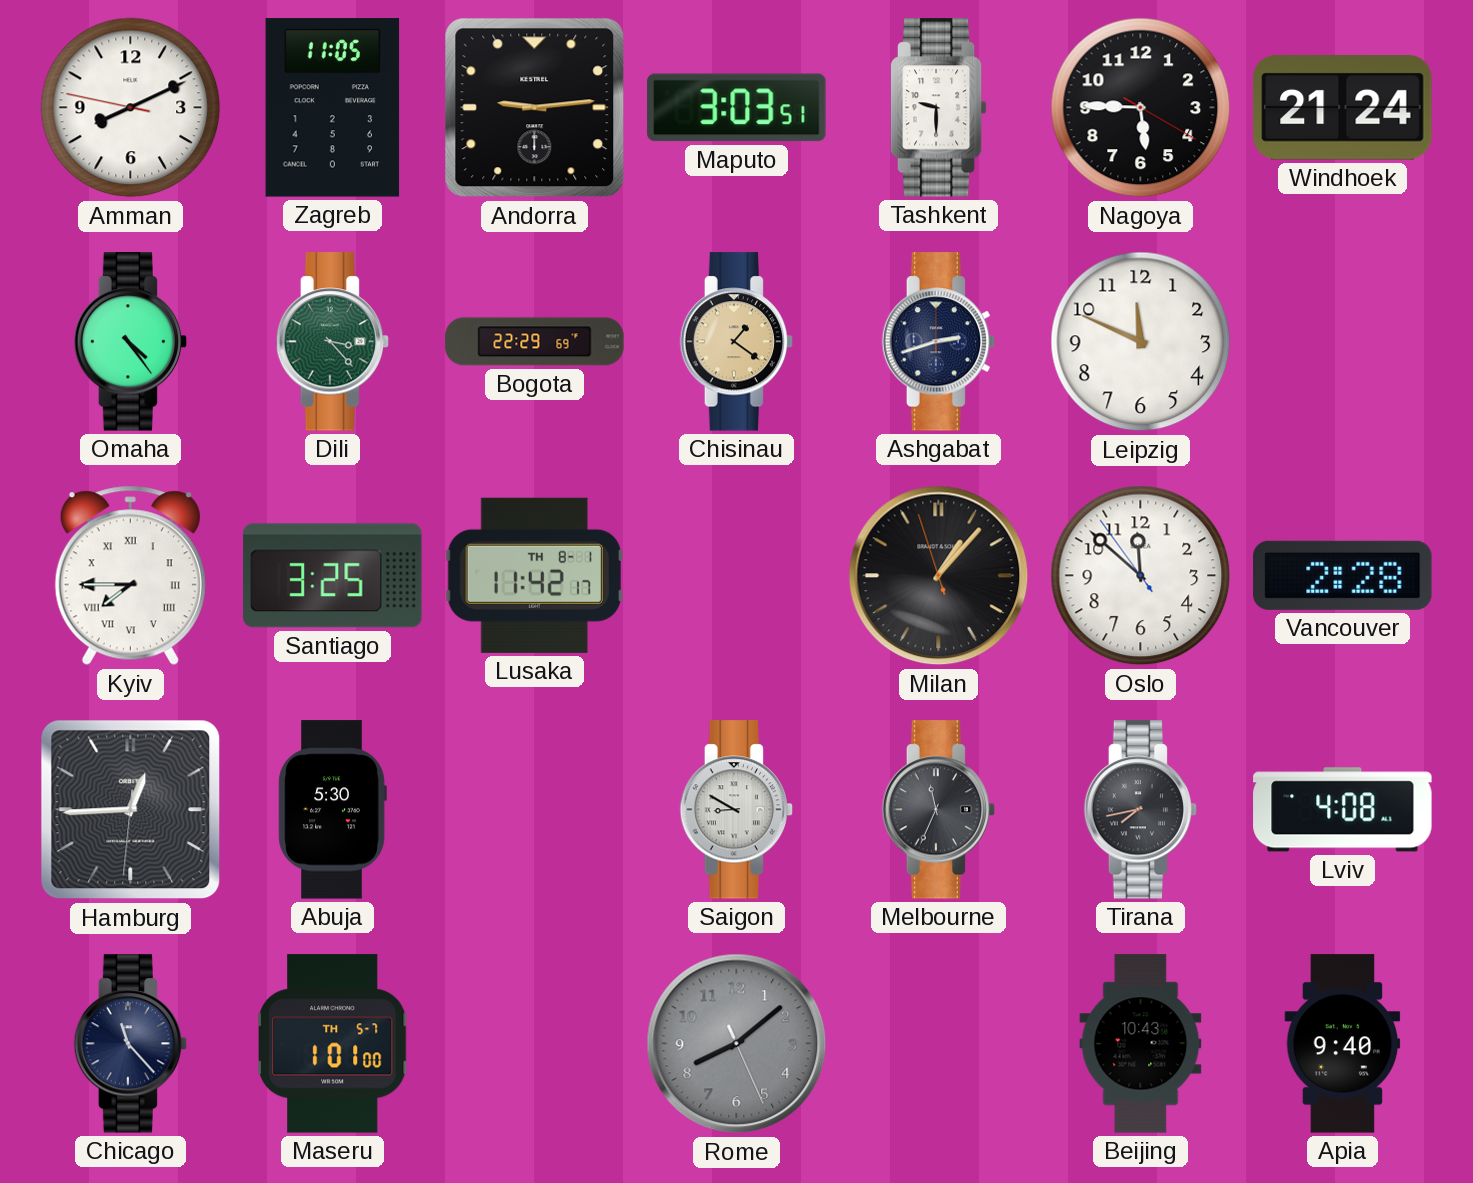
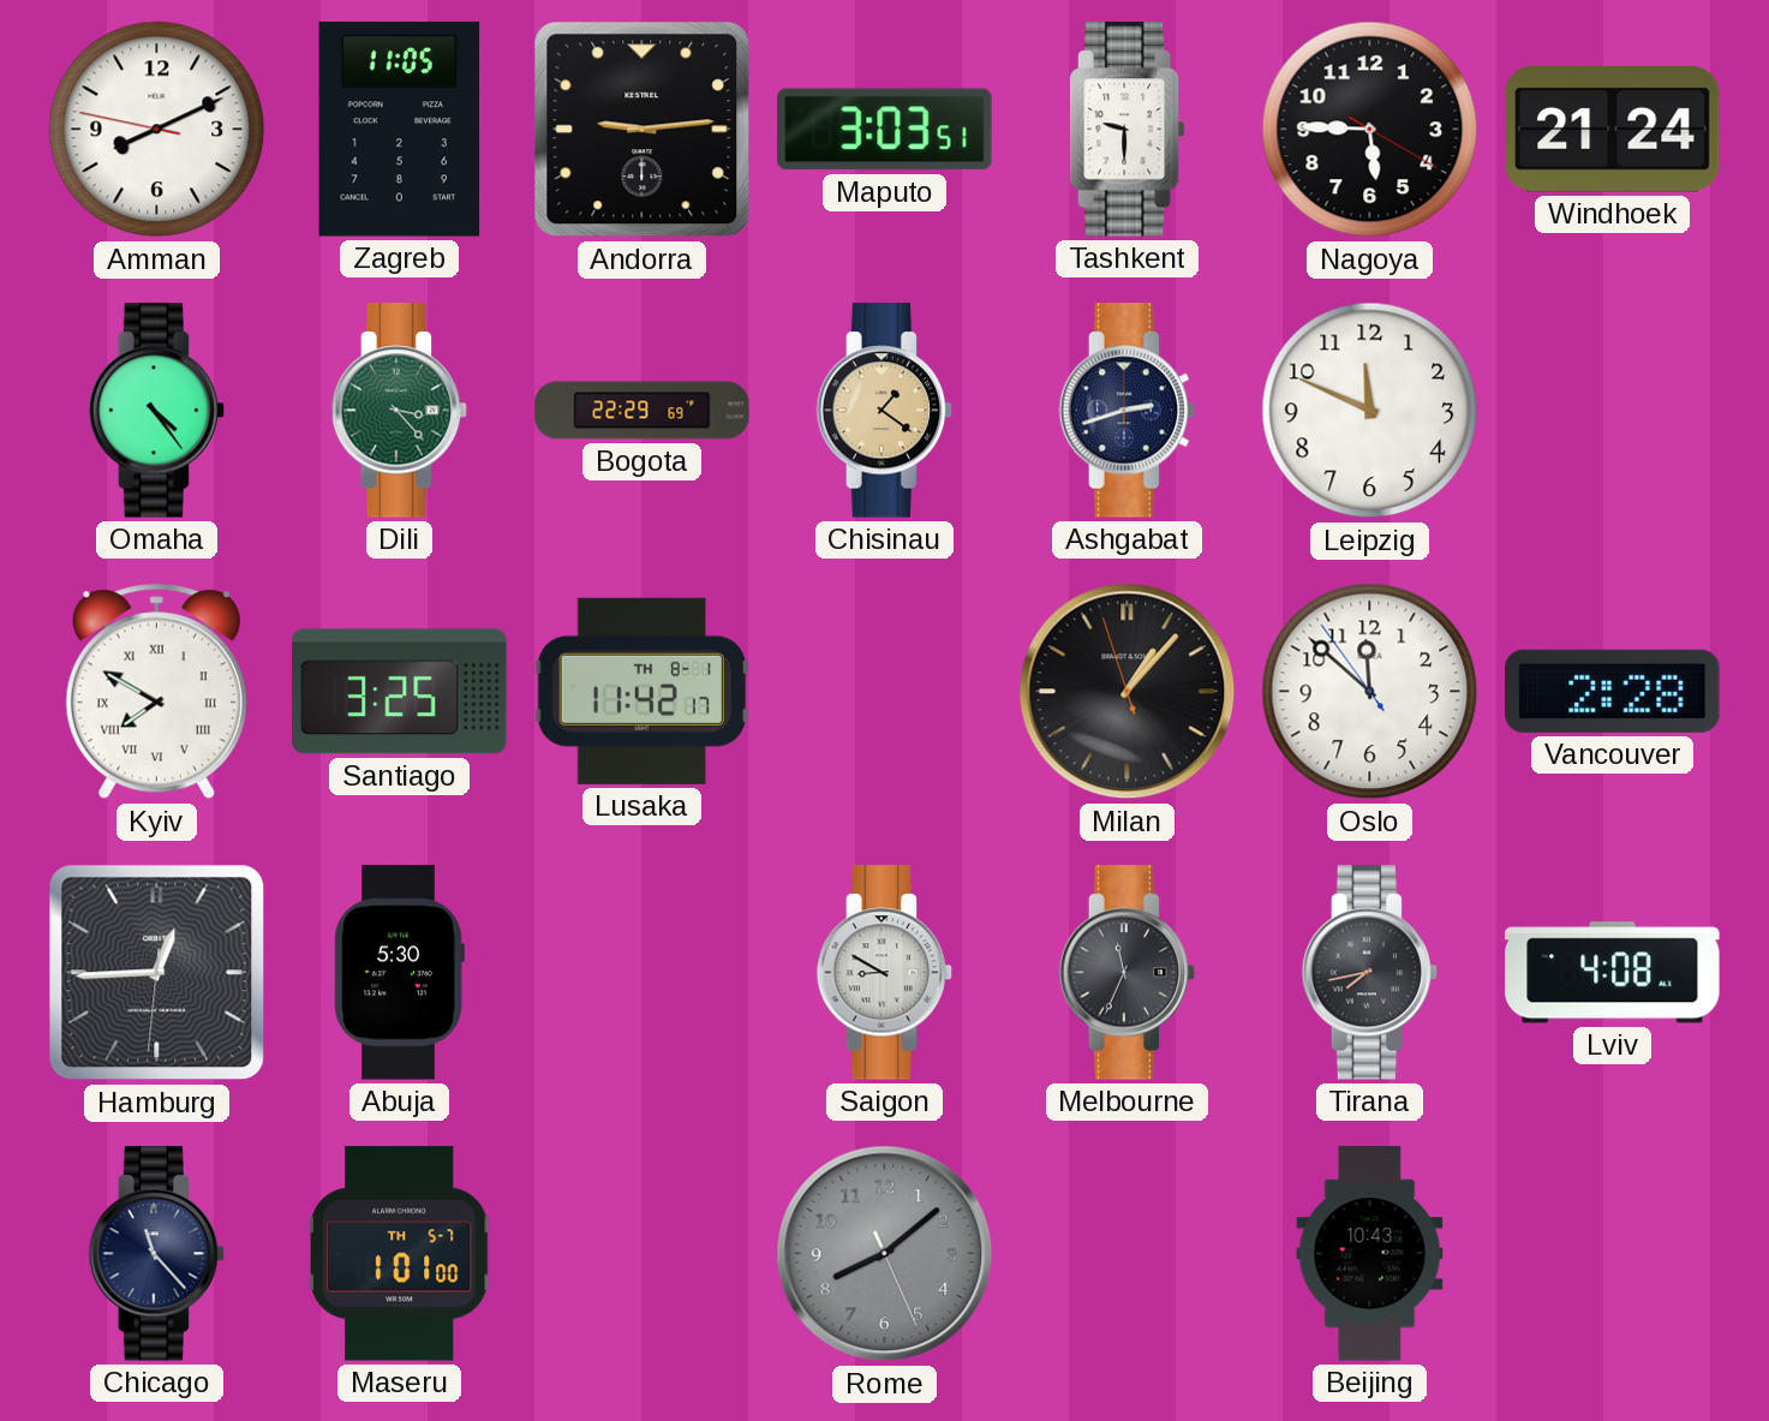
Kyiv: 7:45 -> 7:50
Apia: 9:40 -> none
